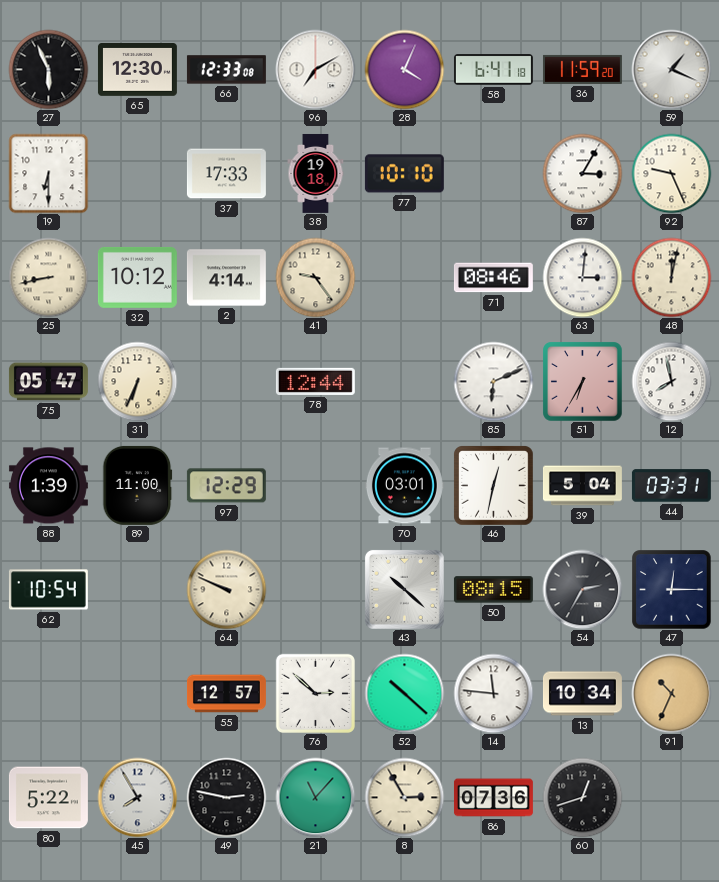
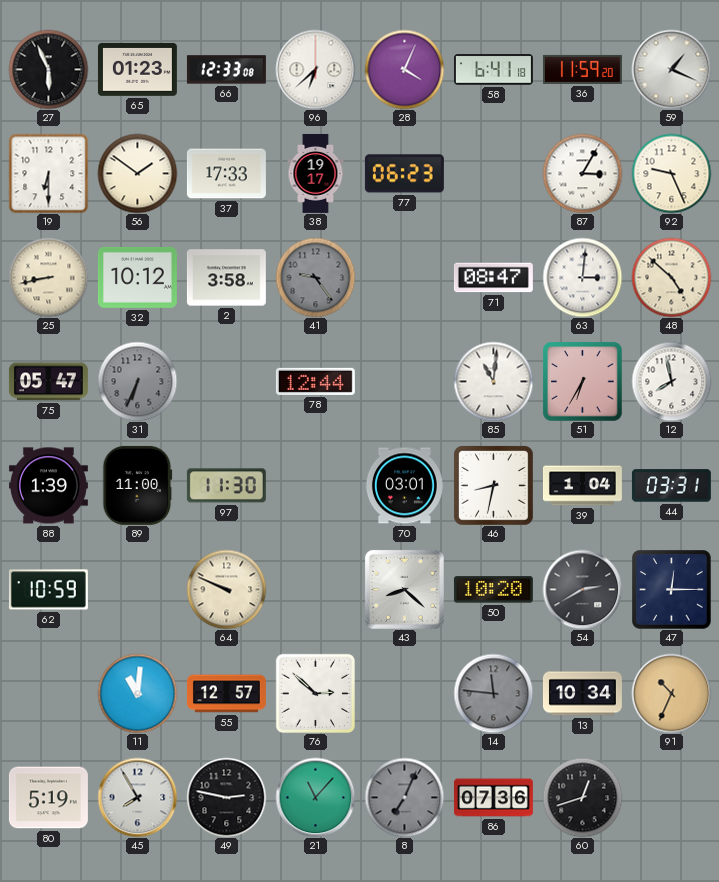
65: 12:30 -> 01:23
96: 7:10 -> 6:38
56: none -> 1:51
38: 19:18 -> 19:17
77: 10:10 -> 06:23
2: 4:14 -> 3:58
41 dial: cream -> grey
71: 08:46 -> 08:47
48: 12:02 -> 4:52
31 dial: cream -> grey
85: 6:11 -> 11:01
97: 12:29 -> 11:30
46: 12:32 -> 8:32
39: 5:04 -> 1:04
62: 10:54 -> 10:59
43: 10:22 -> 8:22
50: 08:15 -> 10:20
54: 2:35 -> 2:40
11: none -> 11:01
52: 10:22 -> none
14 dial: white -> grey
80: 5:22 -> 5:19
8: 2:55 -> 7:04
8 dial: cream -> grey
